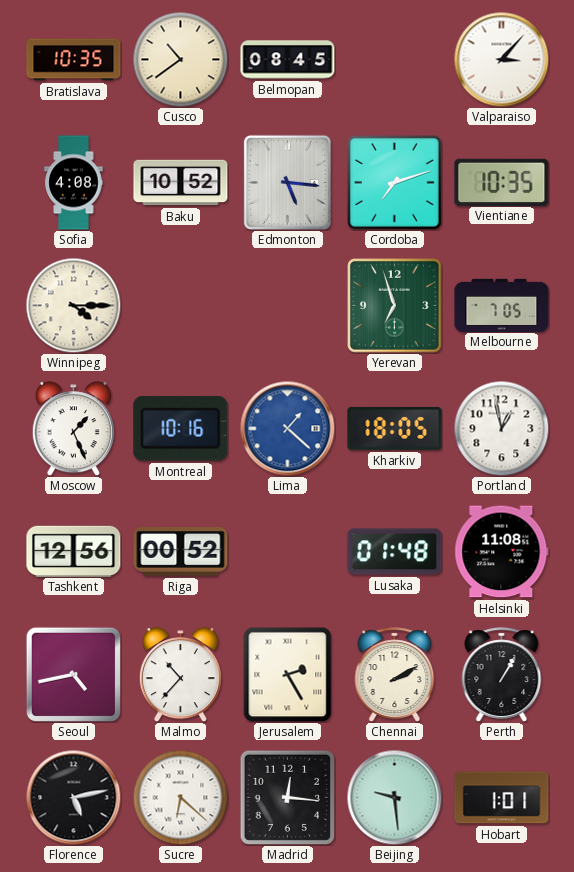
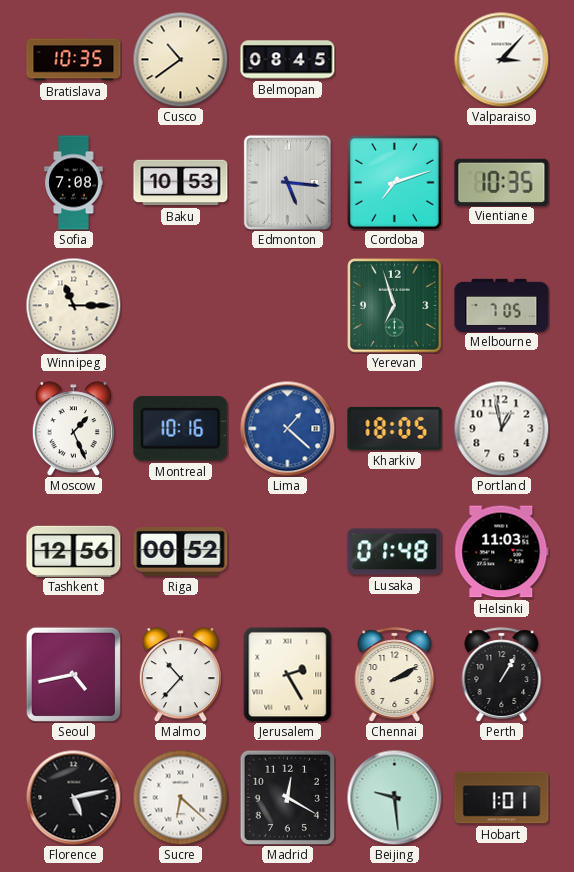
Sofia: 4:08 -> 7:08
Baku: 10:52 -> 10:53
Winnipeg: 4:15 -> 11:15
Helsinki: 11:08 -> 11:03
Madrid: 12:16 -> 12:20
